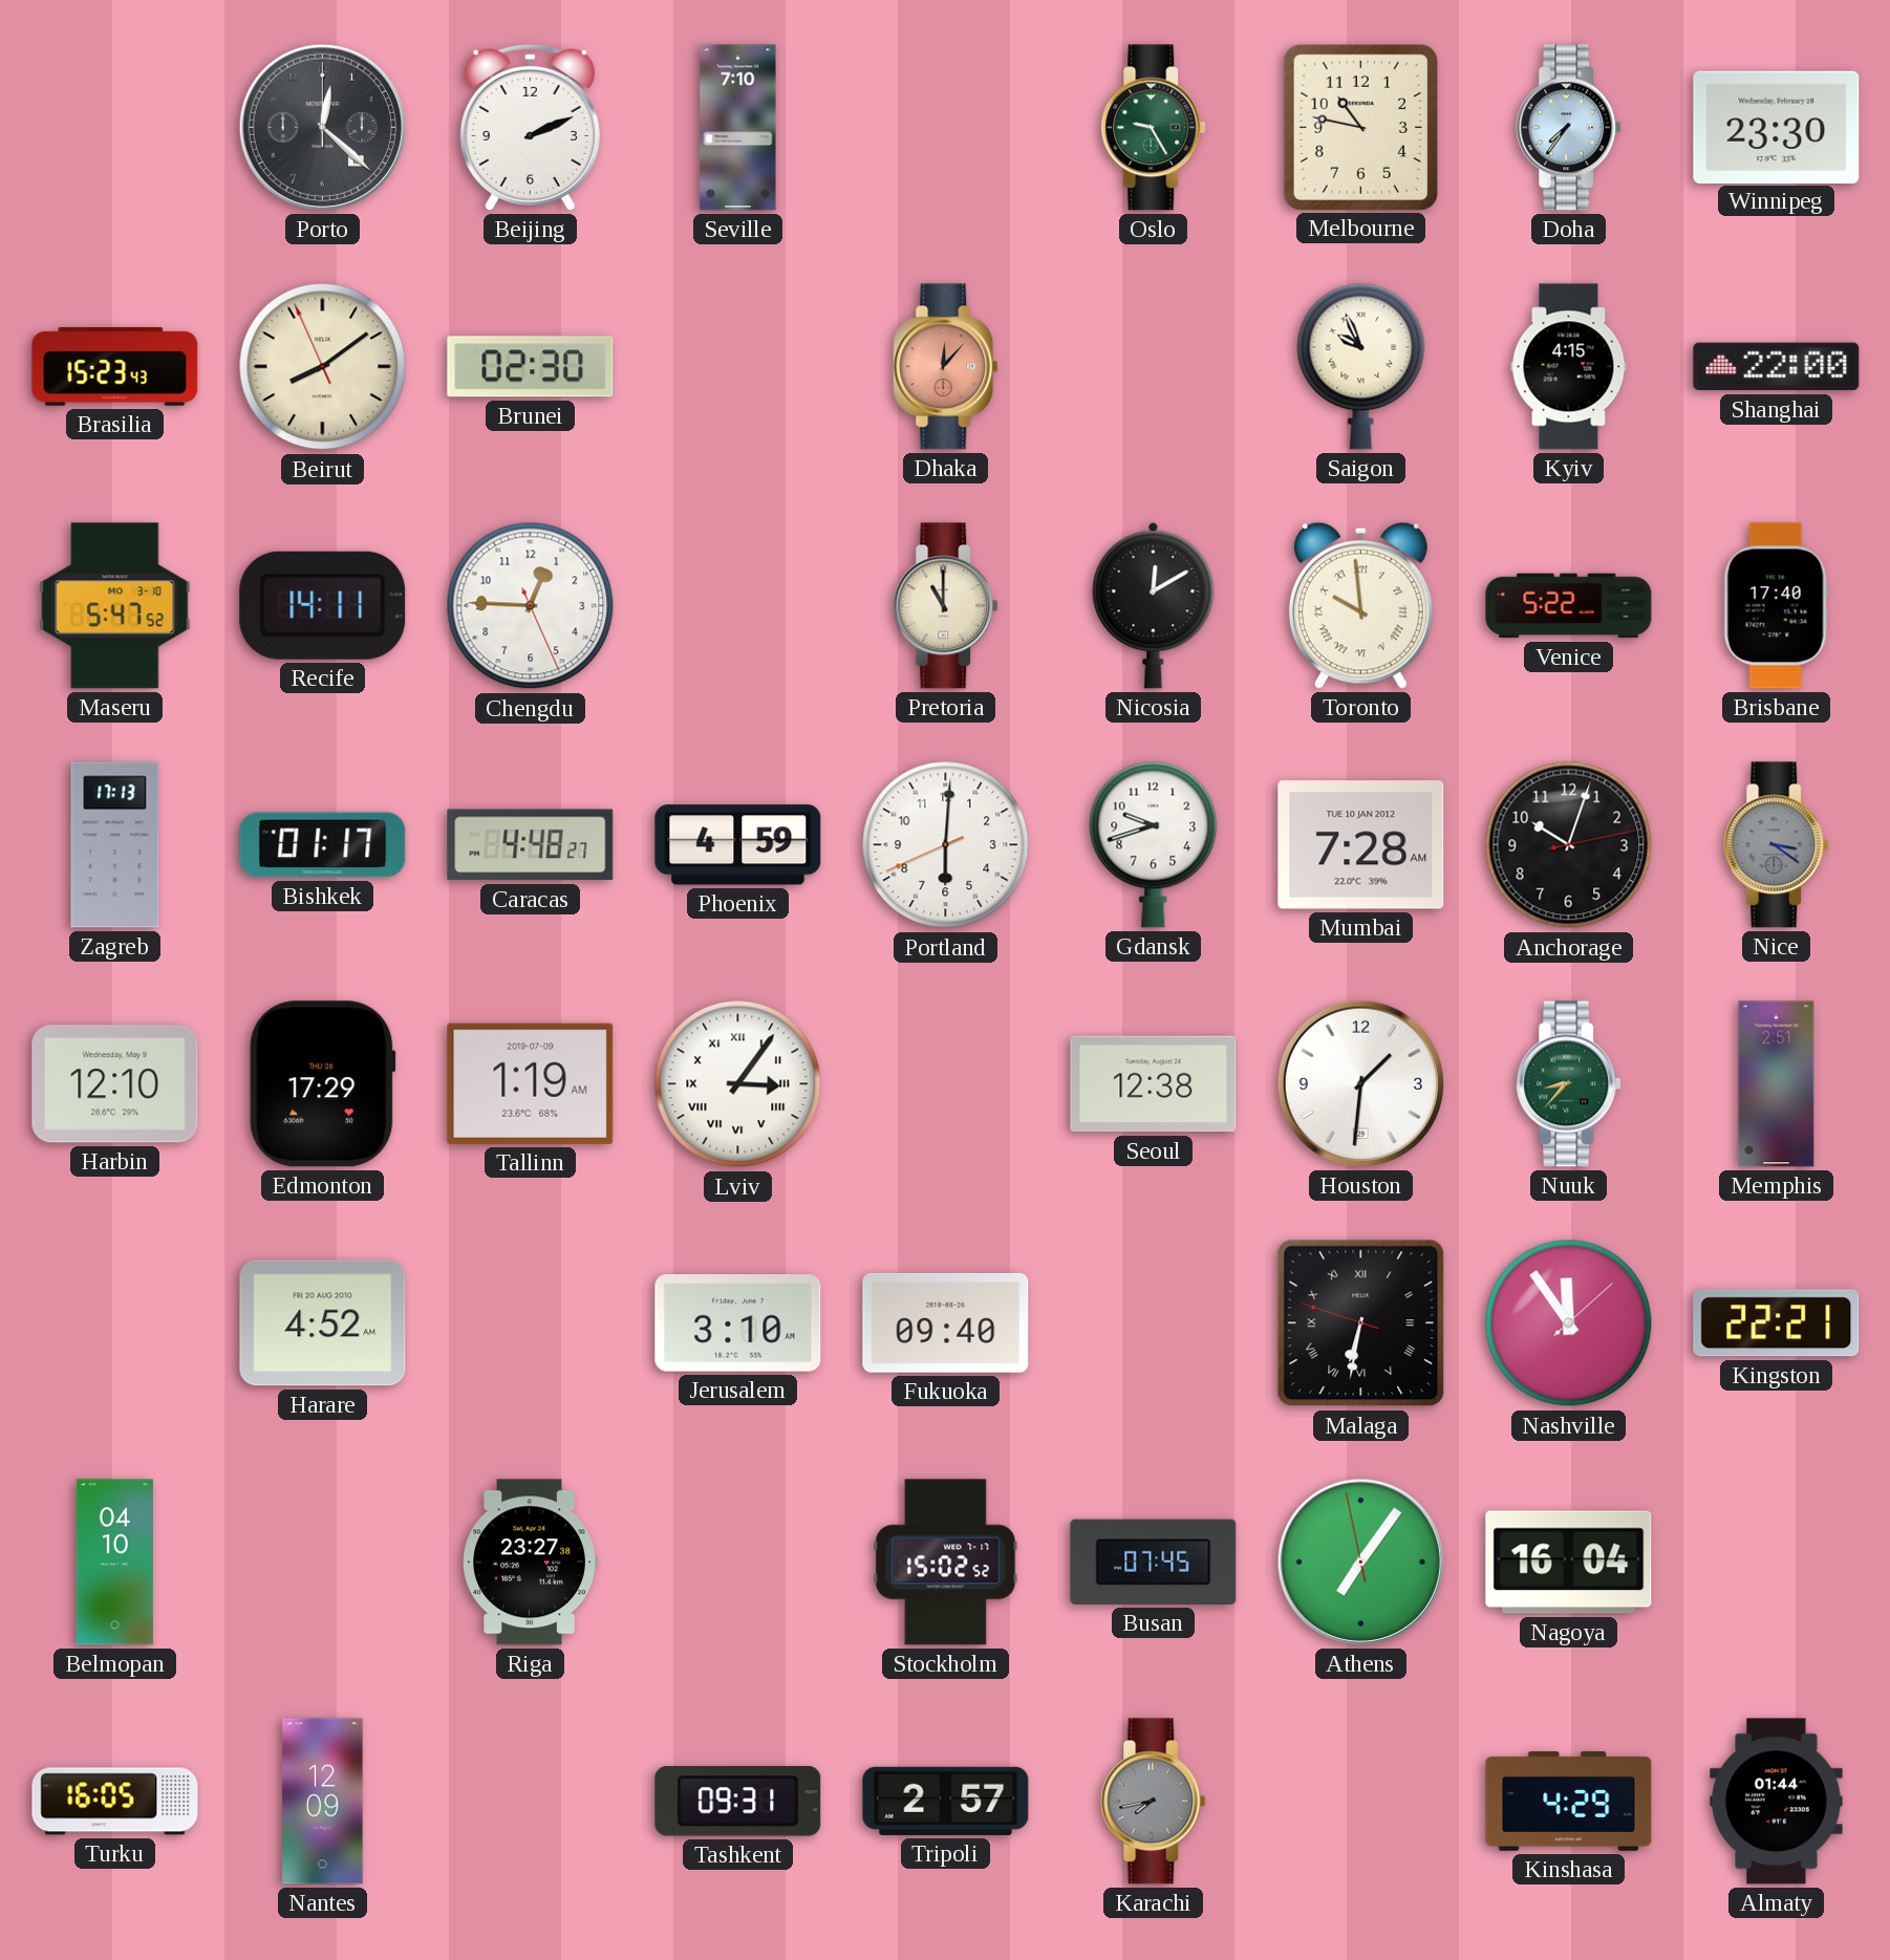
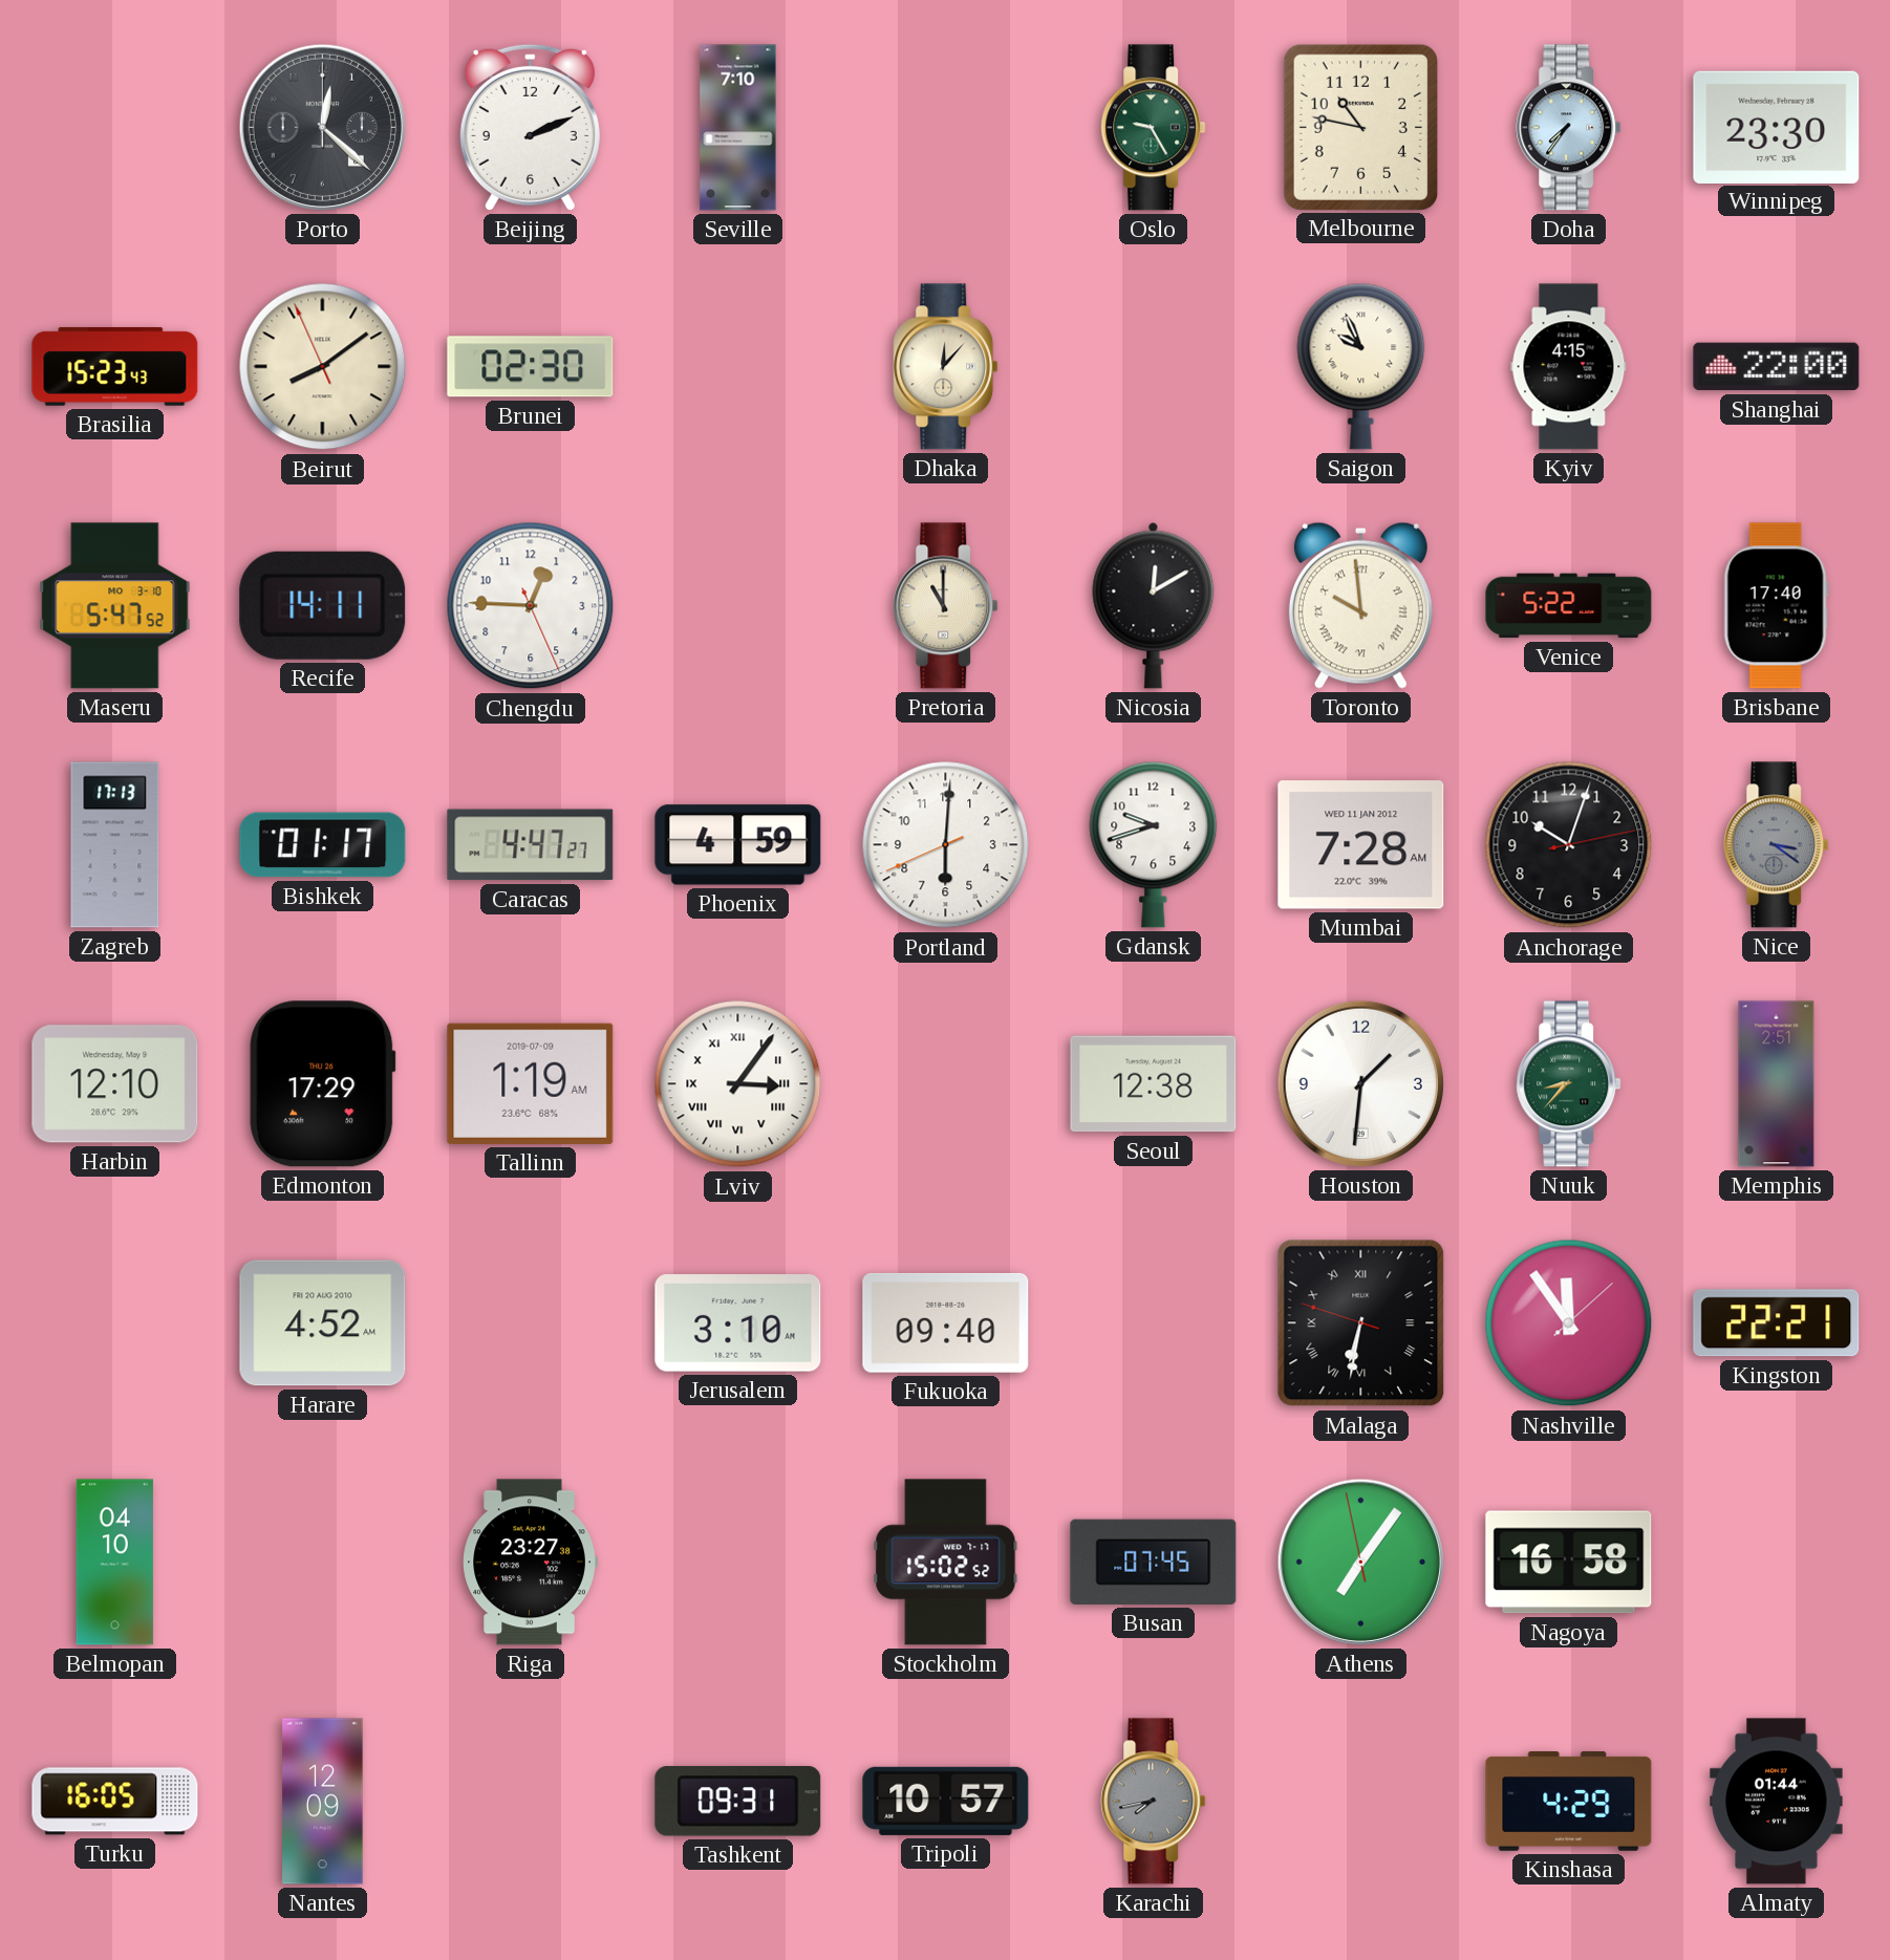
Dhaka dial: salmon -> cream
Caracas: 4:48 -> 4:47
Mumbai date: TUE 10 JAN 2012 -> WED 11 JAN 2012
Nagoya: 16:04 -> 16:58
Tripoli: 2:57 -> 10:57
